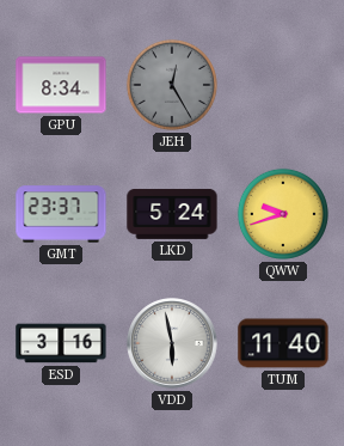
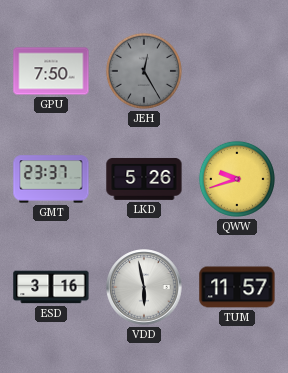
GPU: 8:34 -> 7:50
LKD: 5:24 -> 5:26
TUM: 11:40 -> 11:57
